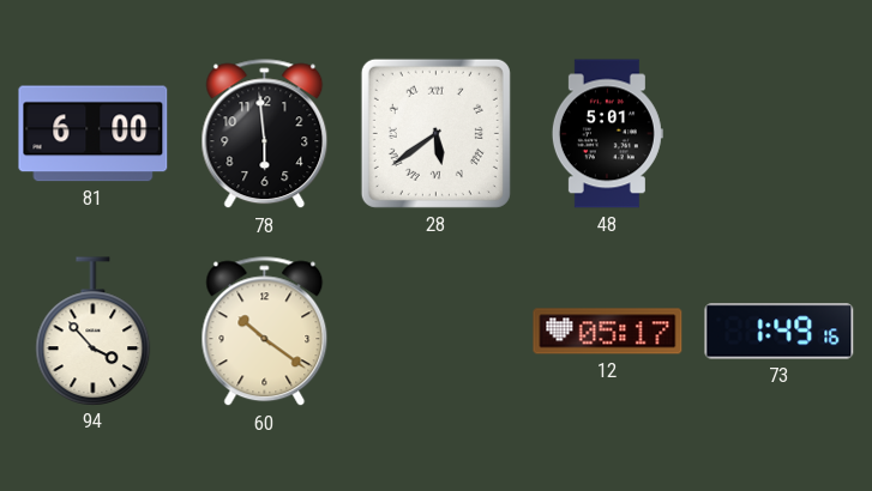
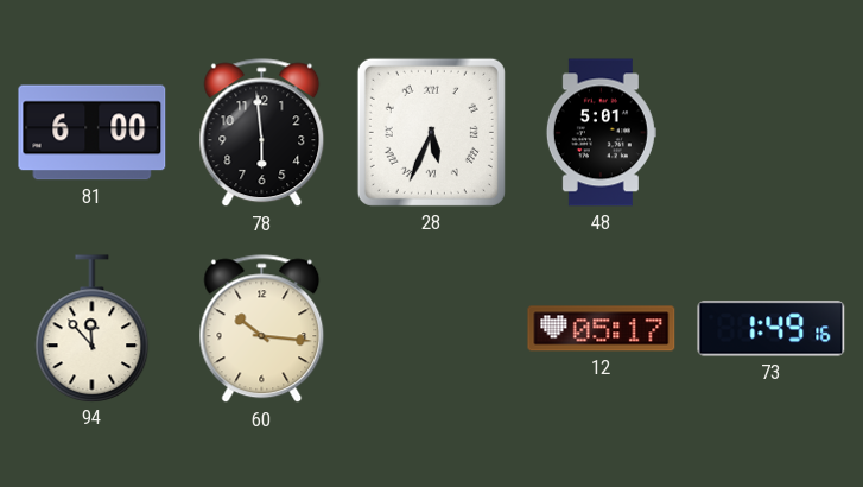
28: 5:39 -> 5:34
94: 3:53 -> 11:53
60: 10:21 -> 10:16
